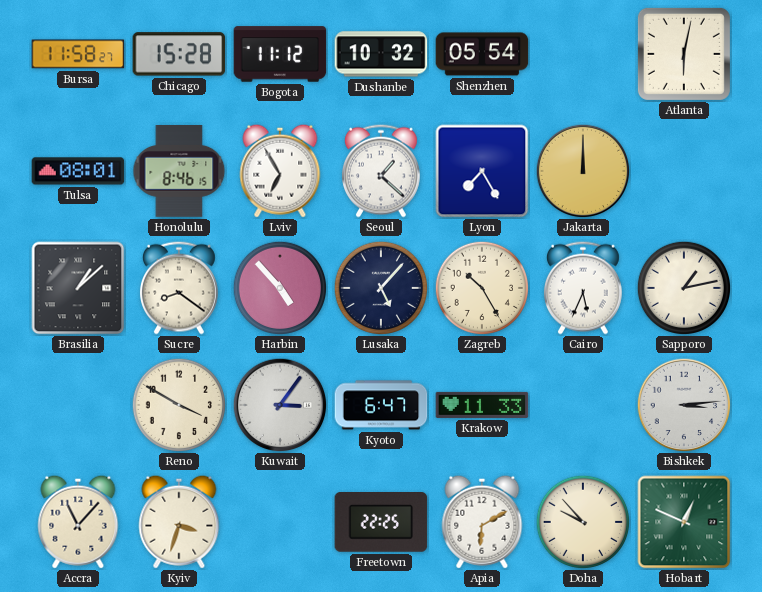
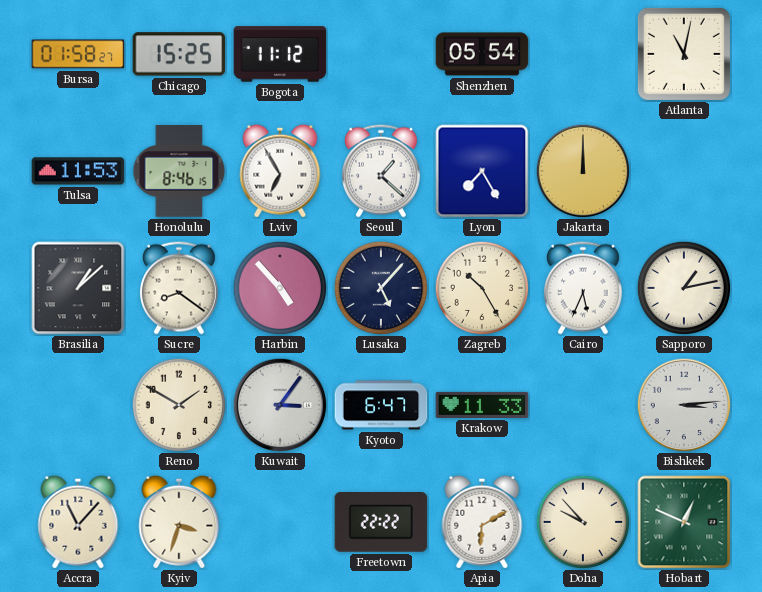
Bursa: 11:58 -> 01:58
Chicago: 15:28 -> 15:25
Dushanbe: 10:32 -> none
Atlanta: 6:02 -> 11:02
Tulsa: 08:01 -> 11:53
Reno: 3:50 -> 1:50
Freetown: 22:25 -> 22:22
